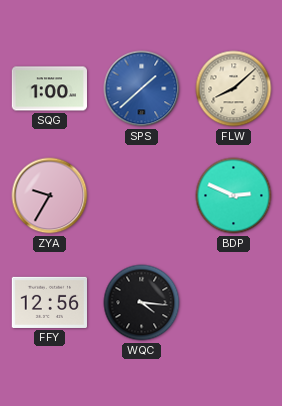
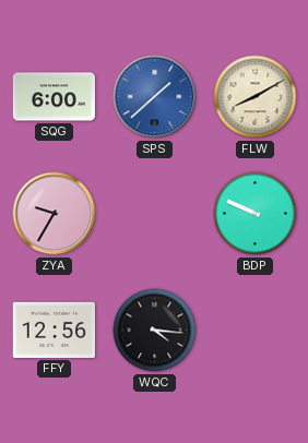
SQG: 1:00 -> 6:00
FLW: 8:08 -> 8:10
BDP: 2:49 -> 9:49
